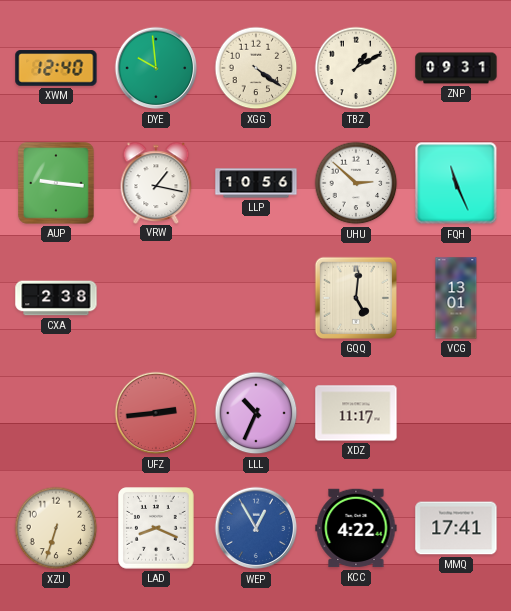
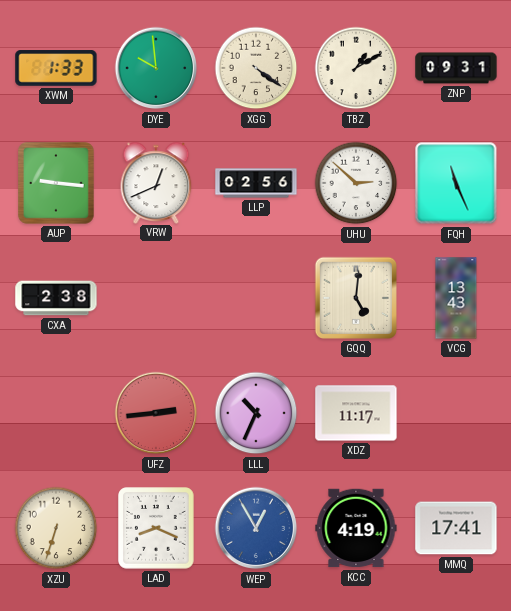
XWM: 12:40 -> 1:33
VRW: 1:17 -> 12:41
LLP: 10:56 -> 02:56
VCG: 13:01 -> 13:43
KCC: 4:22 -> 4:19
